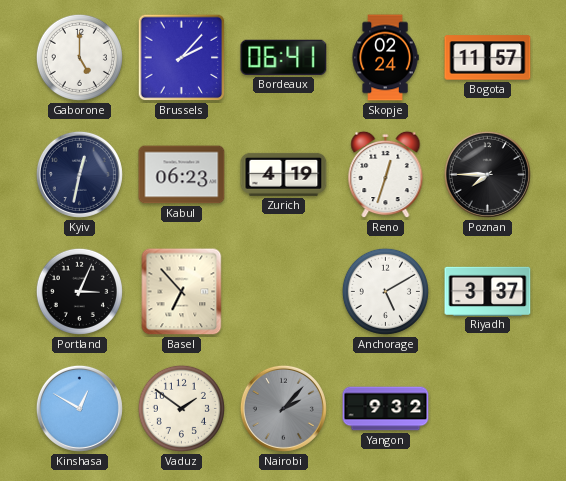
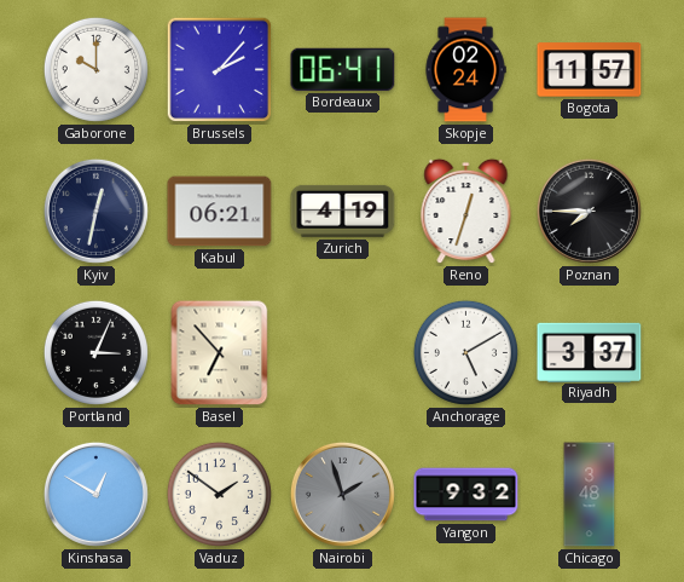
Gaborone: 5:00 -> 10:00
Kabul: 06:23 -> 06:21
Nairobi: 2:07 -> 1:57
Chicago: none -> 3:48
